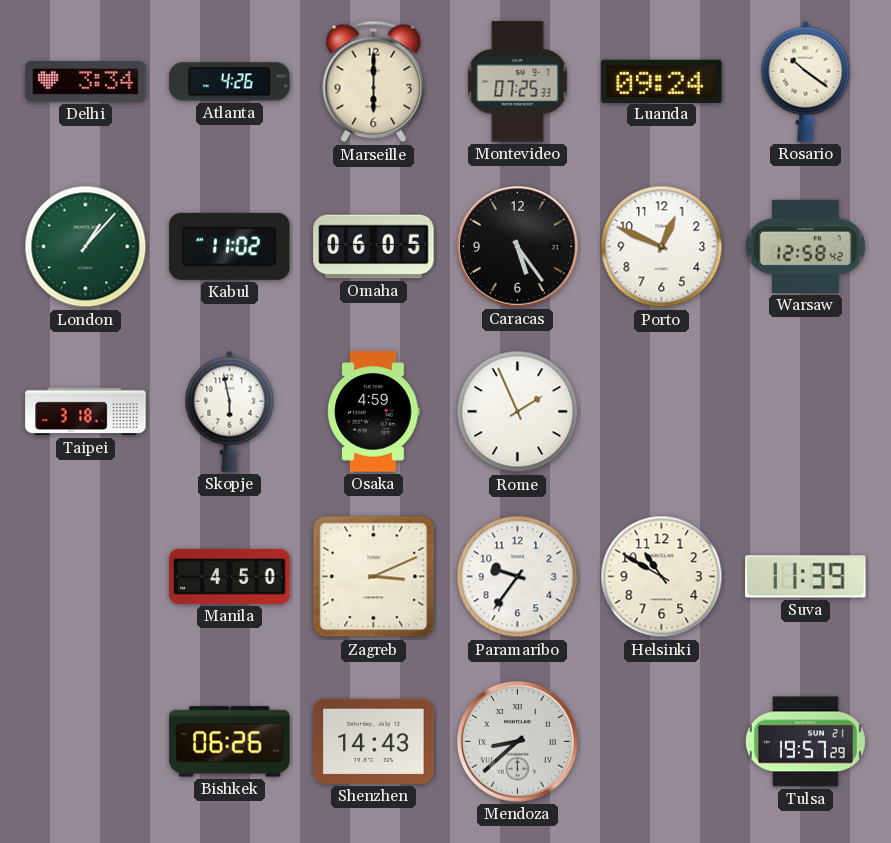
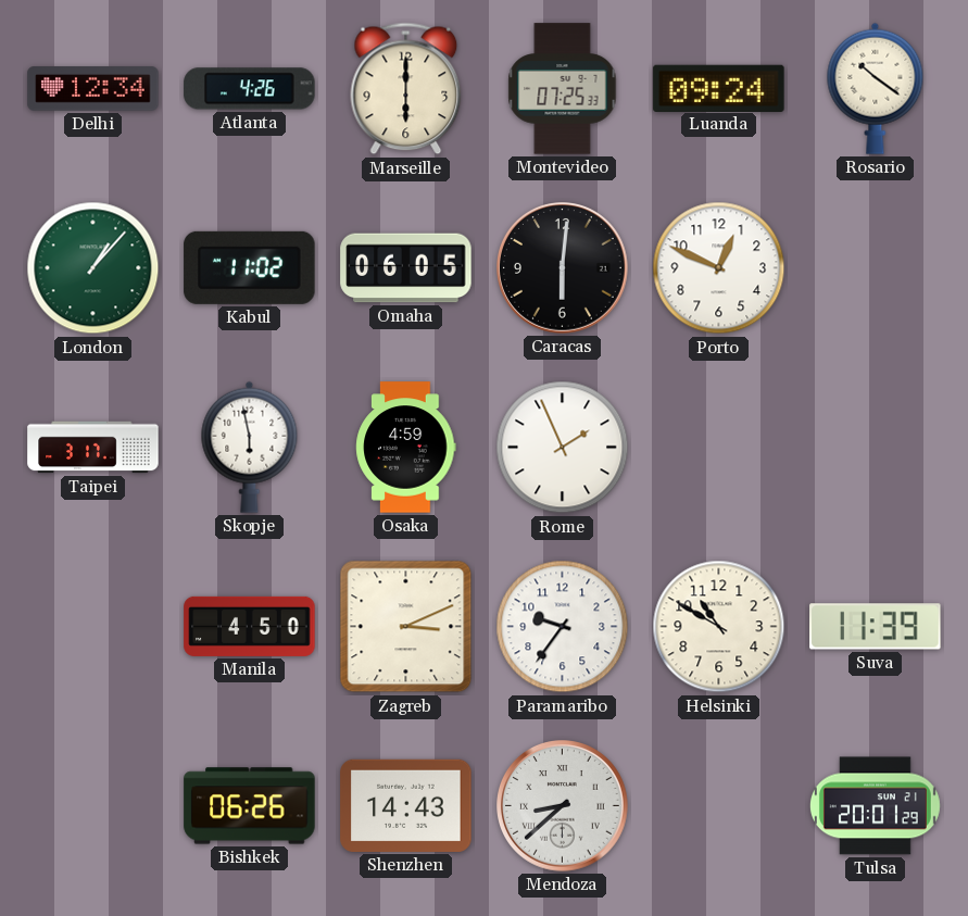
Delhi: 3:34 -> 12:34
Caracas: 5:24 -> 6:01
Warsaw: 12:58 -> none
Taipei: 3:18 -> 3:17
Tulsa: 19:57 -> 20:01
